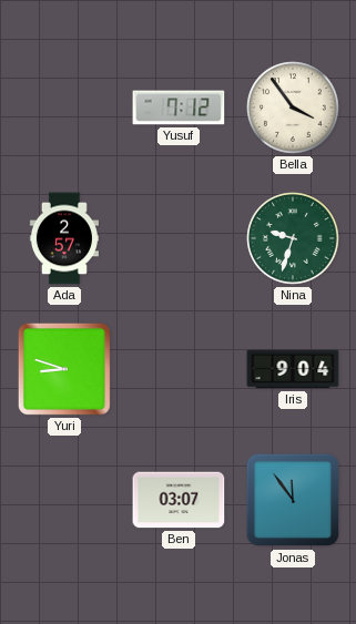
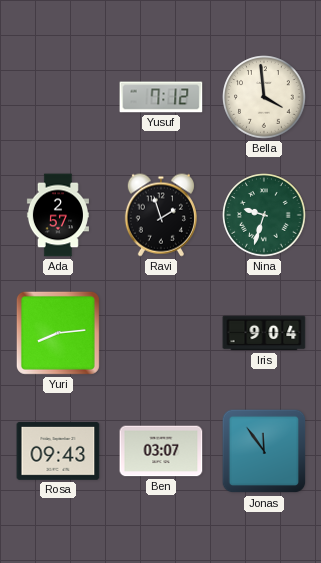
Bella: 3:54 -> 3:59
Ravi: none -> 1:57
Yuri: 8:48 -> 8:14
Rosa: none -> 09:43
